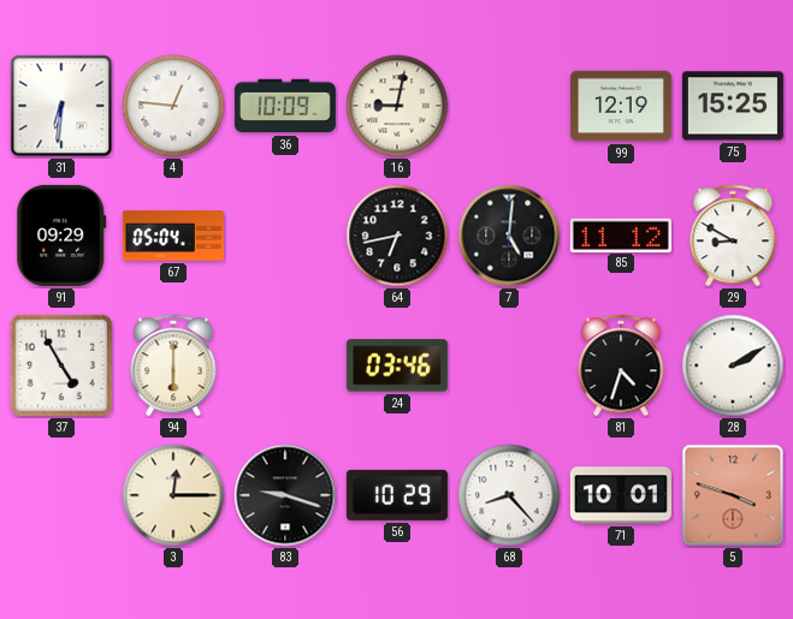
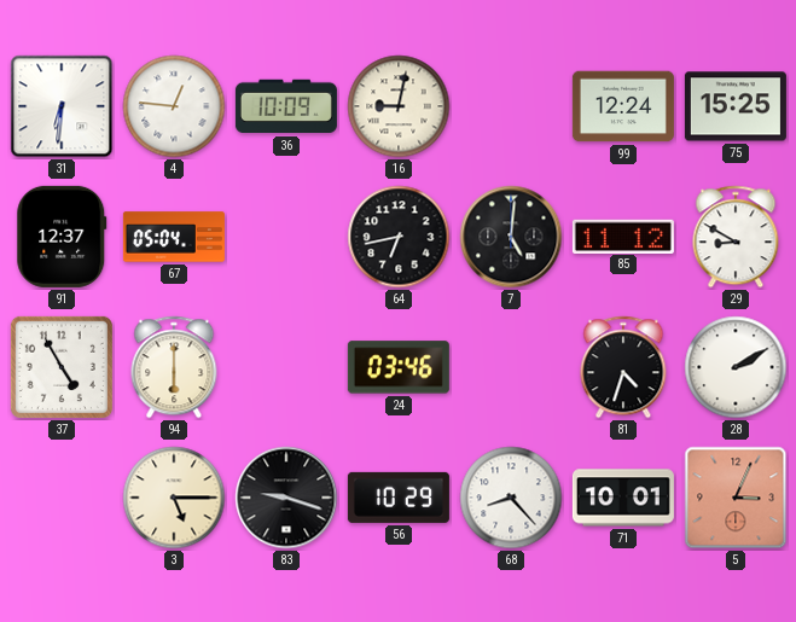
99: 12:19 -> 12:24
91: 09:29 -> 12:37
3: 12:15 -> 5:15
5: 3:48 -> 3:04
